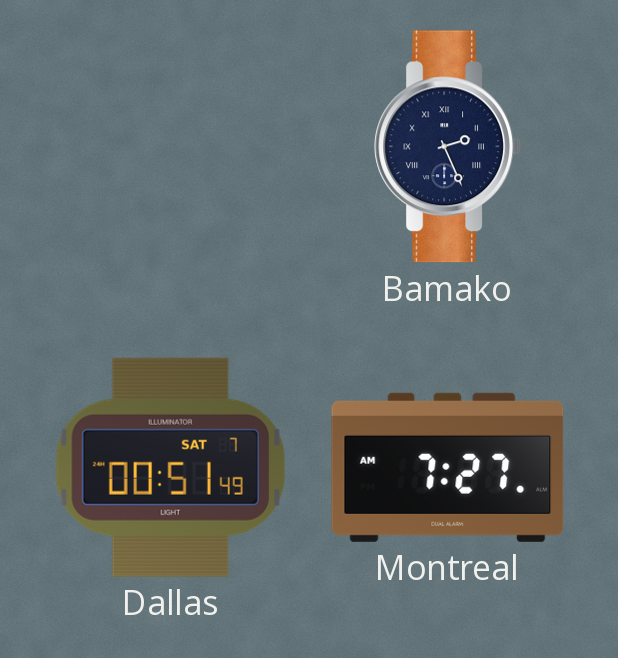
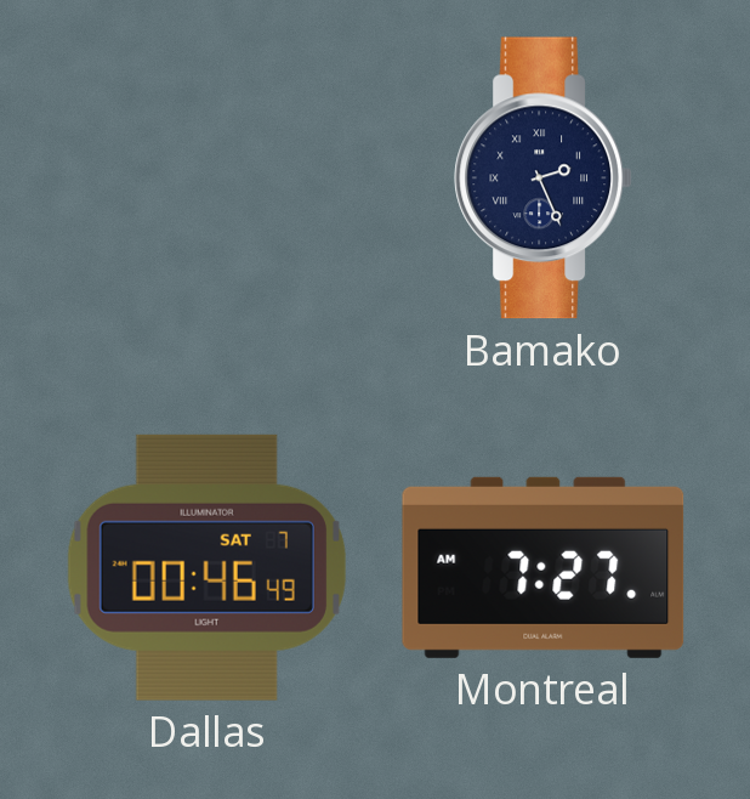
Dallas: 00:51 -> 00:46
